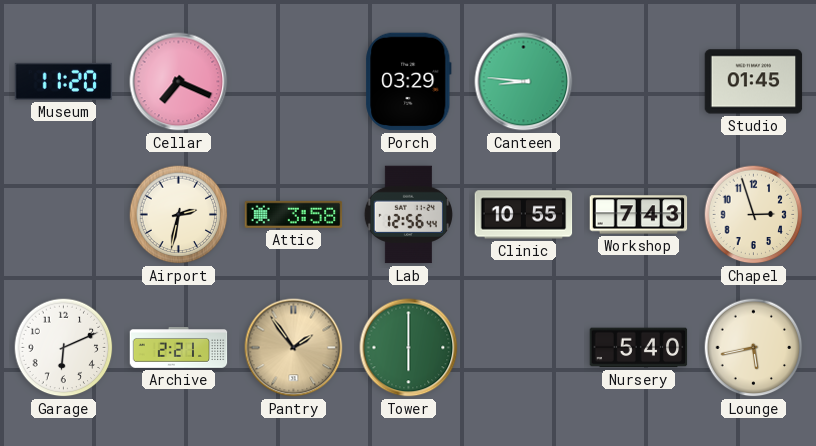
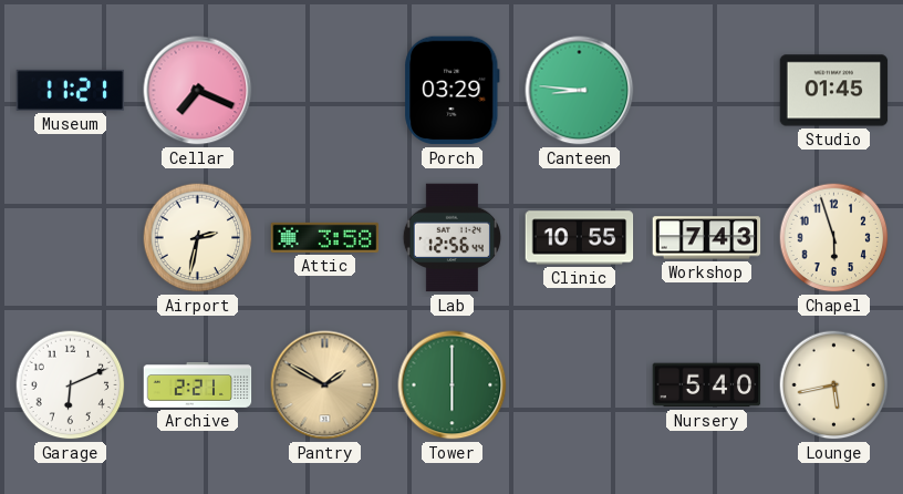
Museum: 11:20 -> 11:21
Chapel: 2:57 -> 5:57
Pantry: 1:54 -> 1:50
